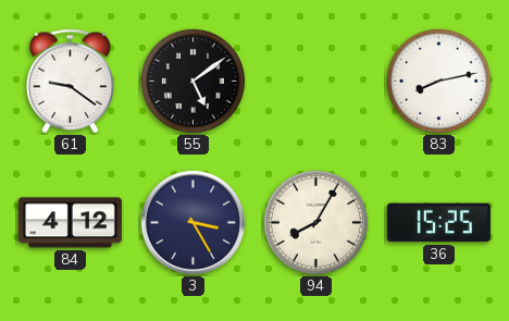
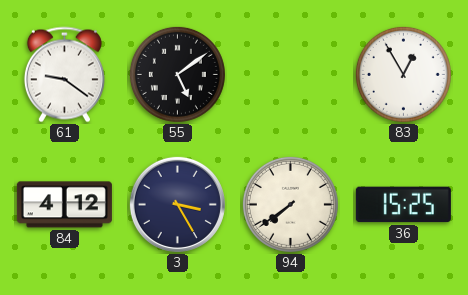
83: 8:13 -> 12:55
94: 8:05 -> 7:39
